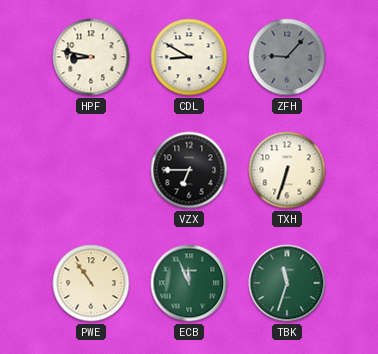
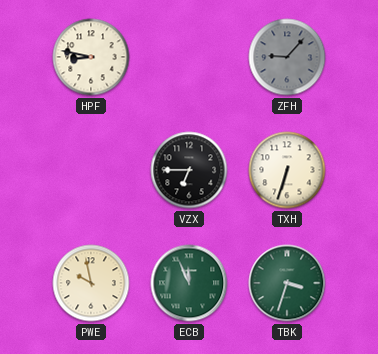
CDL: 8:50 -> none
PWE: 10:54 -> 9:58
TBK: 11:33 -> 3:33
